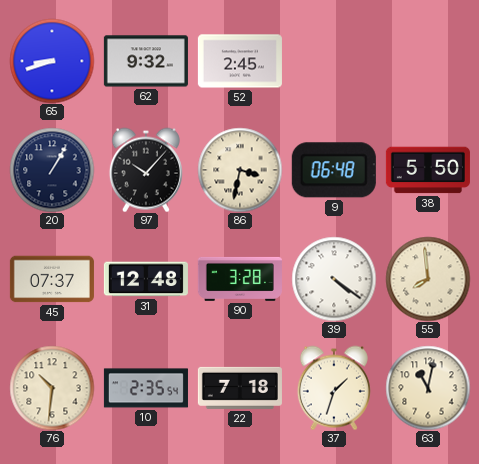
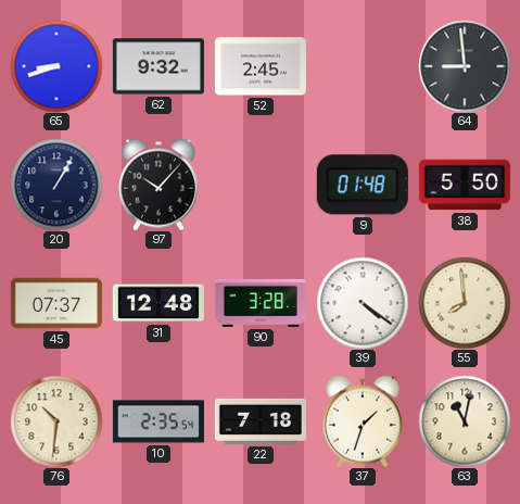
64: none -> 8:59
86: 3:32 -> none
9: 06:48 -> 01:48
